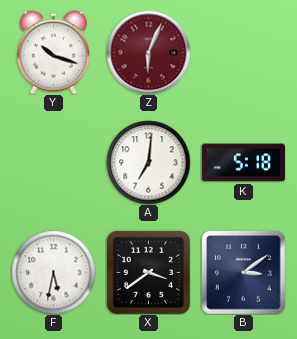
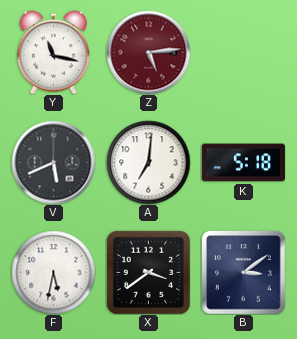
Y: 10:18 -> 11:17
Z: 6:04 -> 5:14
V: none -> 5:41
